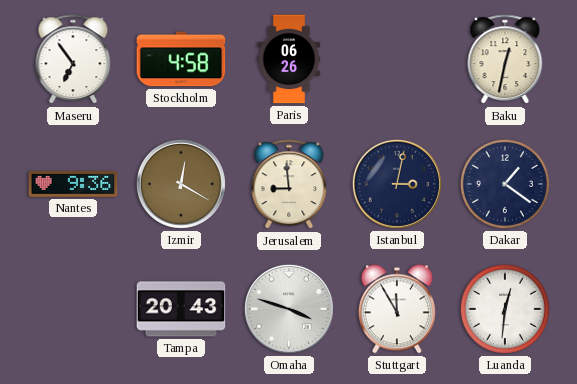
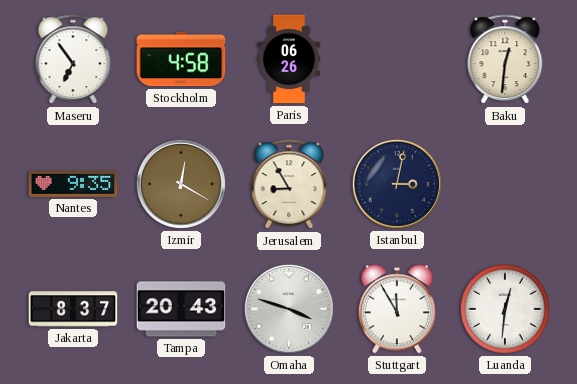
Baku: 12:32 -> 12:31
Nantes: 9:36 -> 9:35
Jerusalem: 8:59 -> 8:55
Dakar: 1:21 -> none
Jakarta: none -> 8:37
